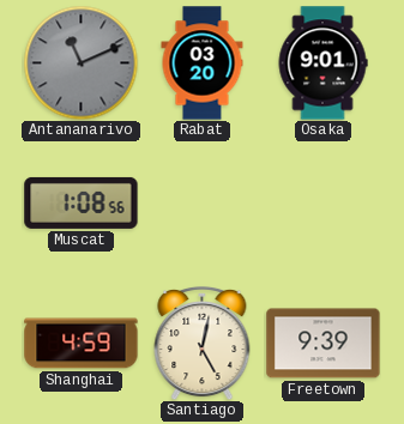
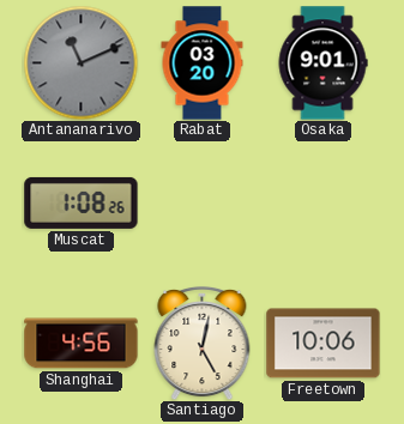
Muscat: 1:08:56 -> 1:08:26
Shanghai: 4:59 -> 4:56
Freetown: 9:39 -> 10:06
